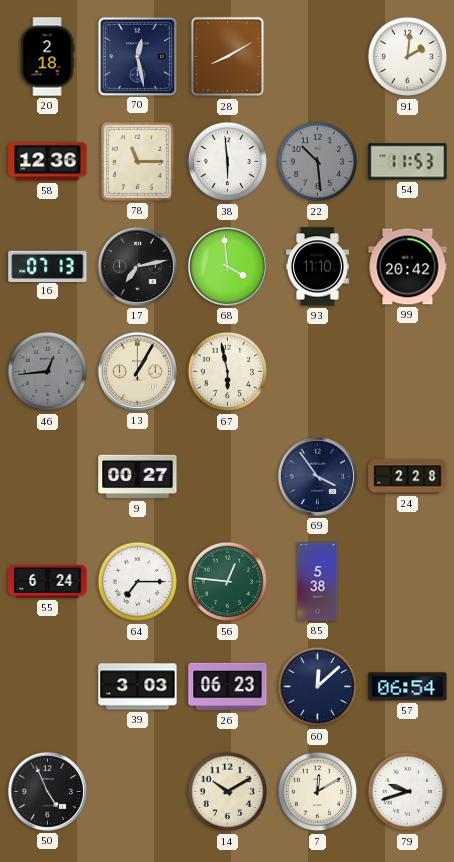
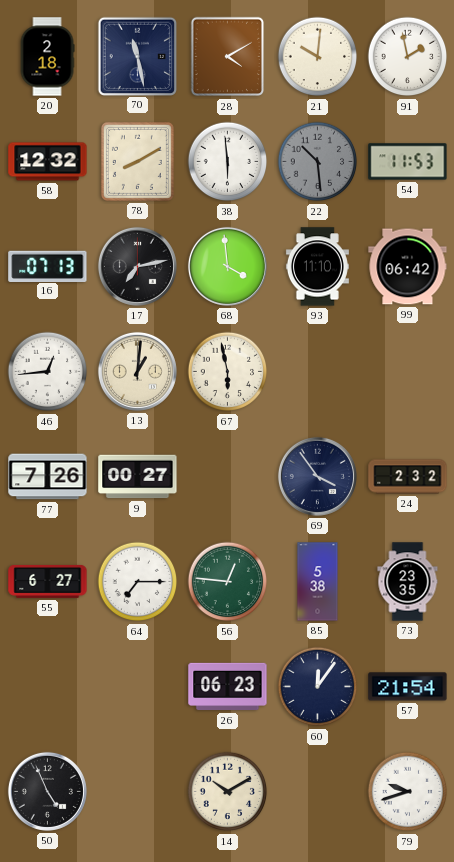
70: 12:28 -> 11:28
28: 8:10 -> 4:10
21: none -> 10:01
91: 2:01 -> 1:58
58: 12:36 -> 12:32
78: 11:15 -> 8:10
99: 20:42 -> 06:42
46 dial: grey -> white
13: 1:05 -> 1:01
77: none -> 7:26
24: 2:28 -> 2:32
55: 6:24 -> 6:27
73: none -> 23:35
39: 3:03 -> none
60: 12:08 -> 12:06
57: 06:54 -> 21:54
7: 12:10 -> none
